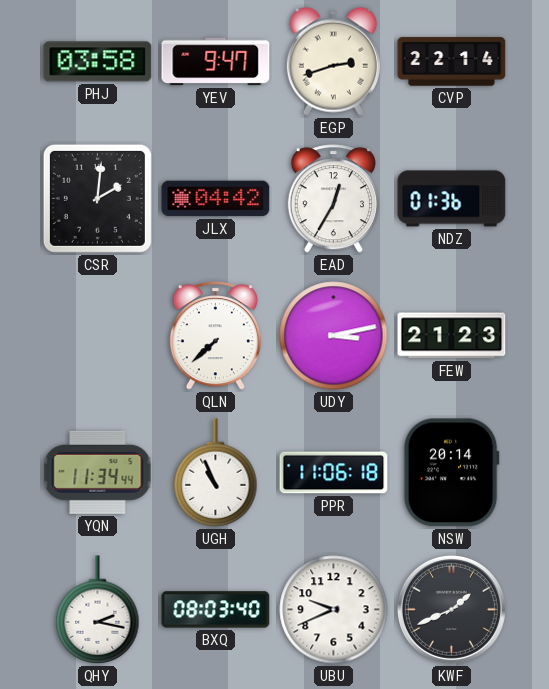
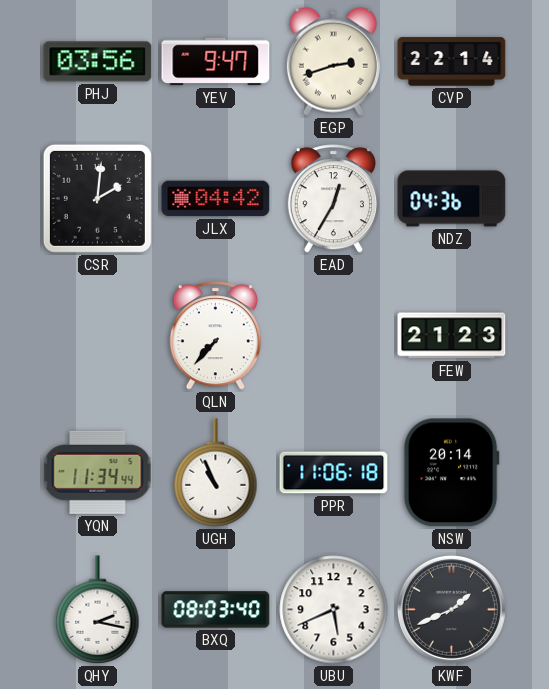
PHJ: 03:58 -> 03:56
NDZ: 01:36 -> 04:36
QLN: 7:38 -> 7:37
UDY: 3:13 -> none
UBU: 9:41 -> 5:41
